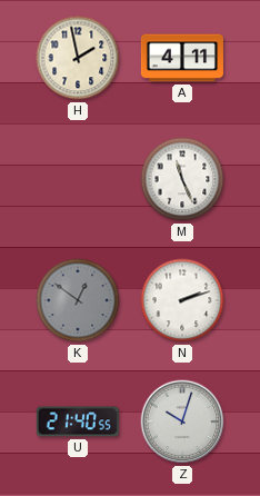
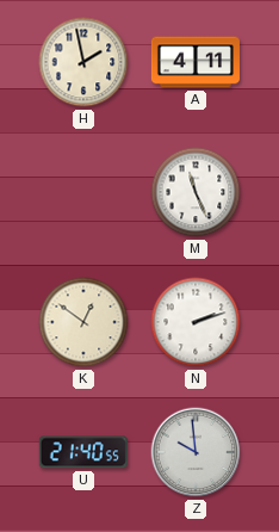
K dial: grey -> cream
Z: 10:03 -> 9:59
